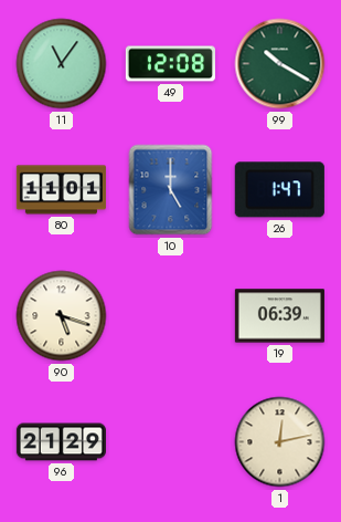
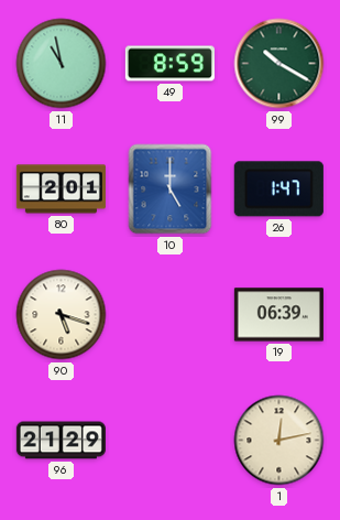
11: 11:06 -> 10:58
49: 12:08 -> 8:59
80: 11:01 -> 2:01
